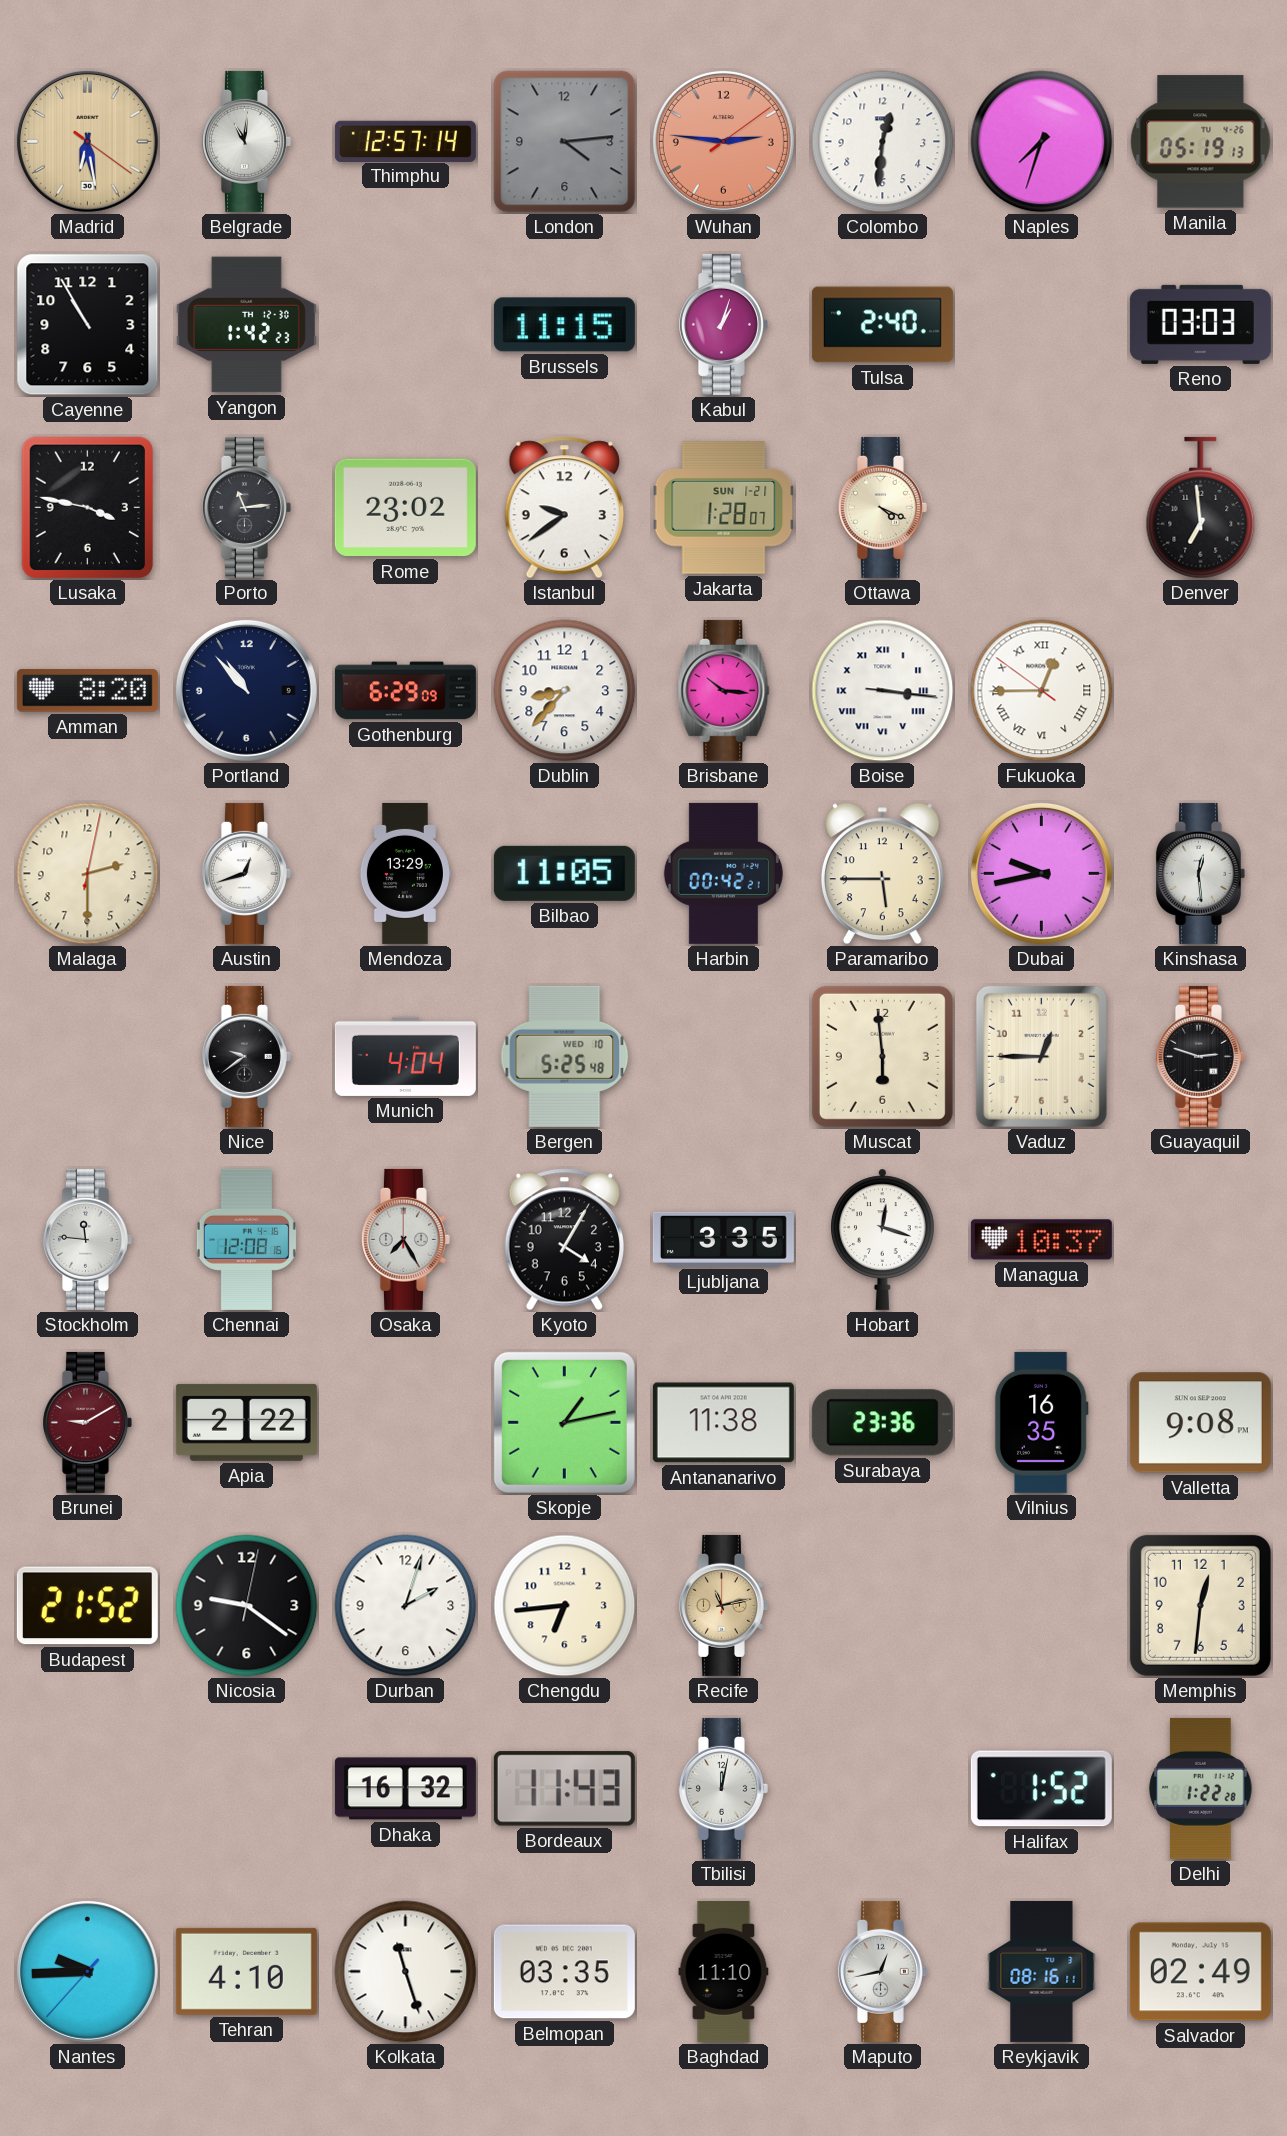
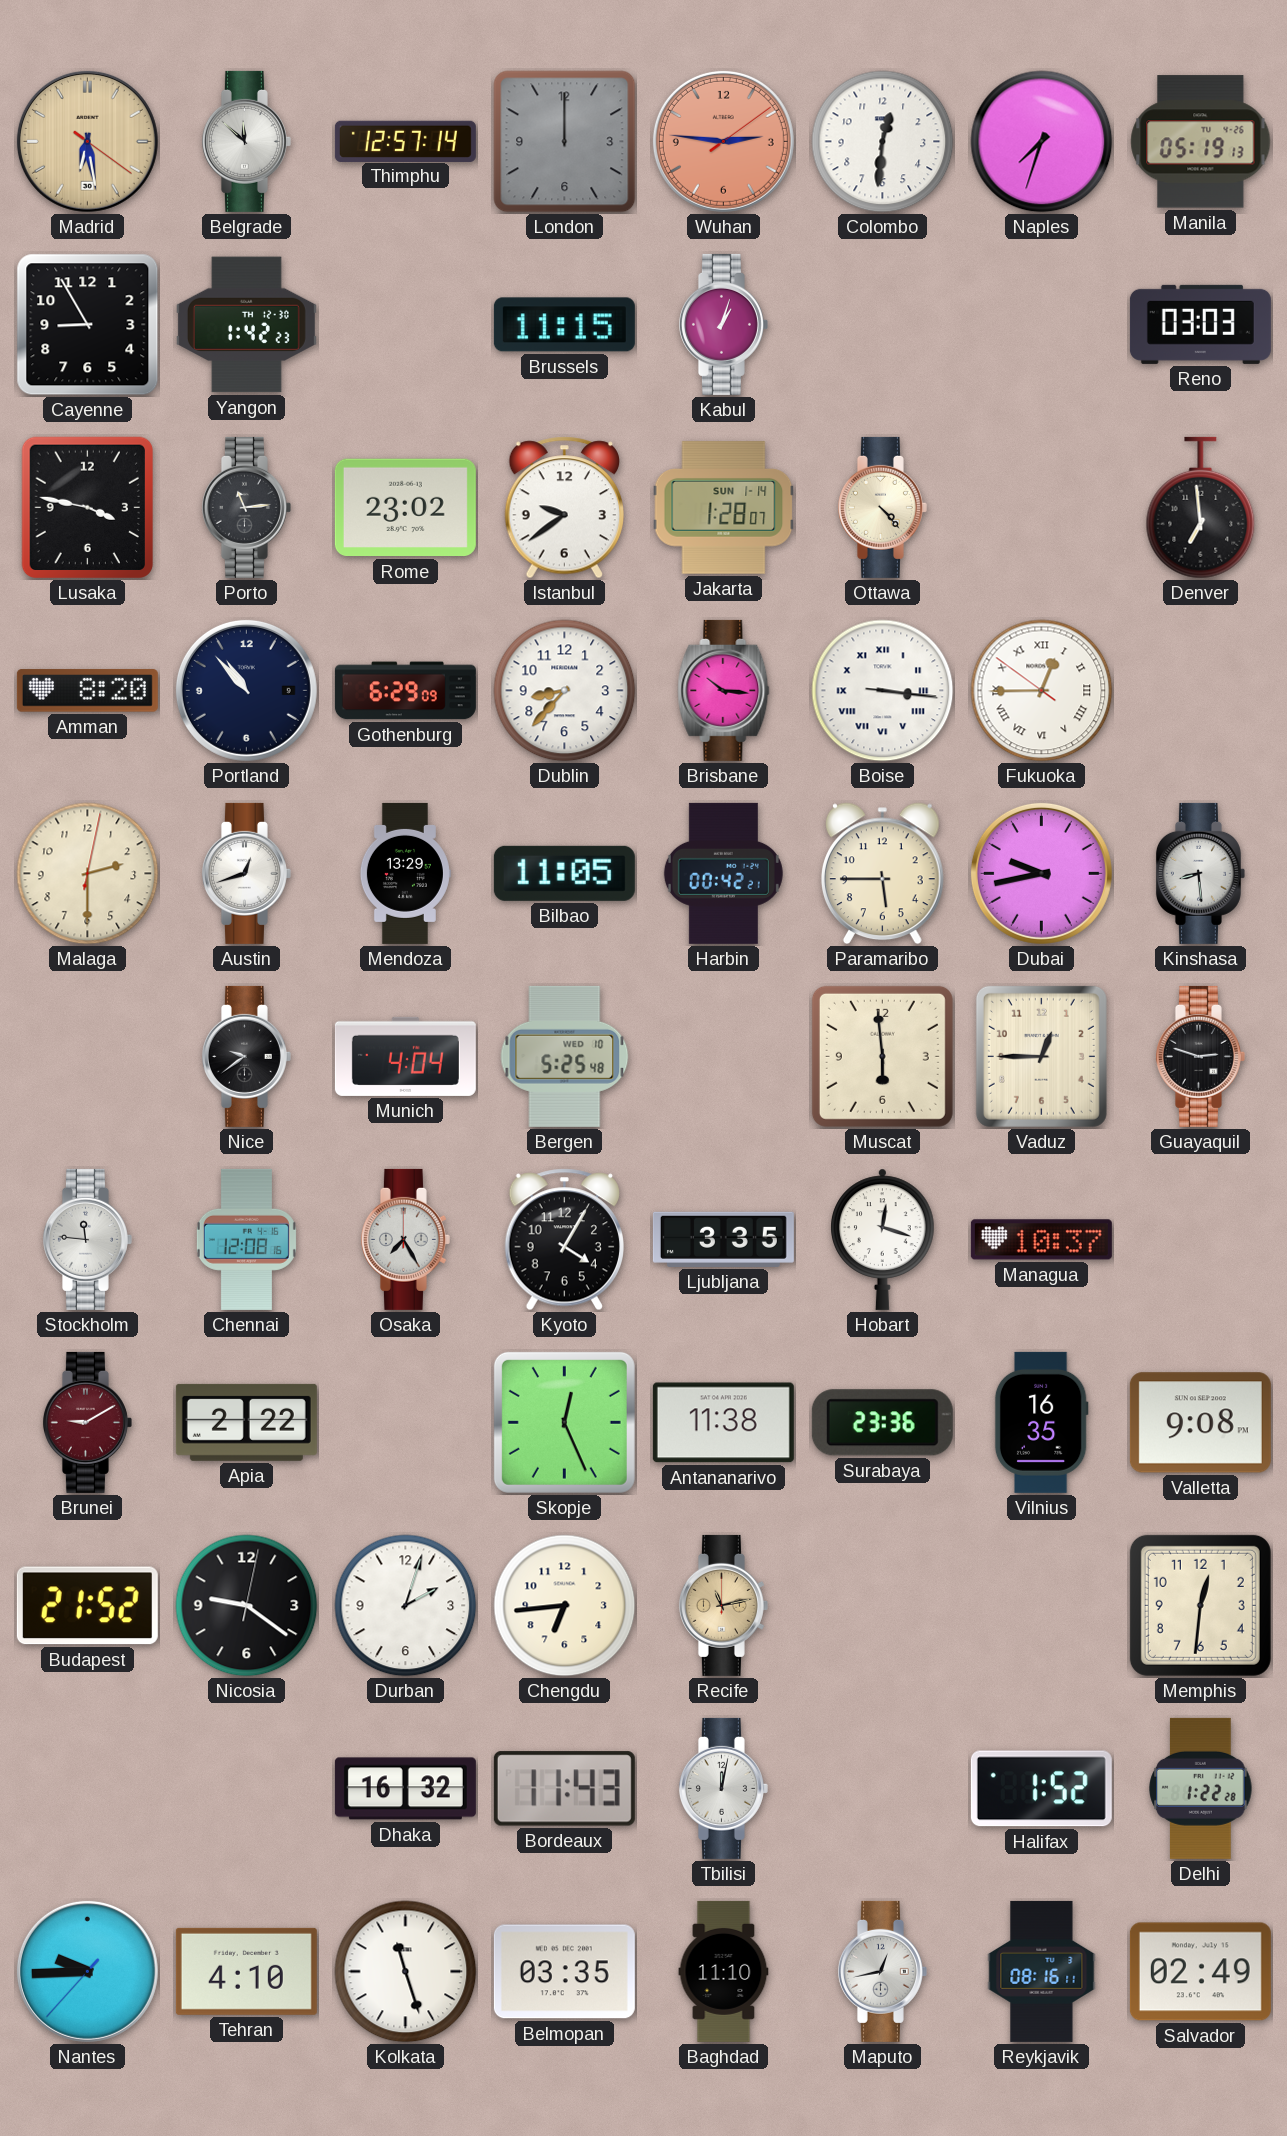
Belgrade: 11:01 -> 11:52
London: 4:14 -> 12:00
Cayenne: 10:55 -> 8:55
Tulsa: 2:40 -> none
Jakarta date: SUN 1-21 -> SUN 1-14
Ottawa: 4:19 -> 4:23
Kinshasa: 12:29 -> 8:29
Skopje: 1:13 -> 12:26
